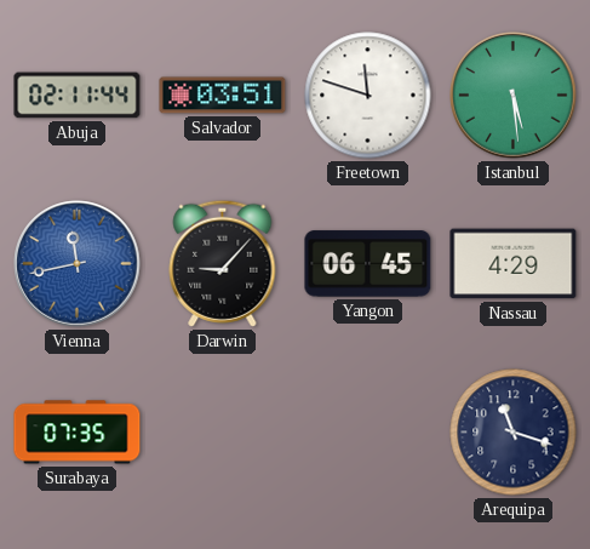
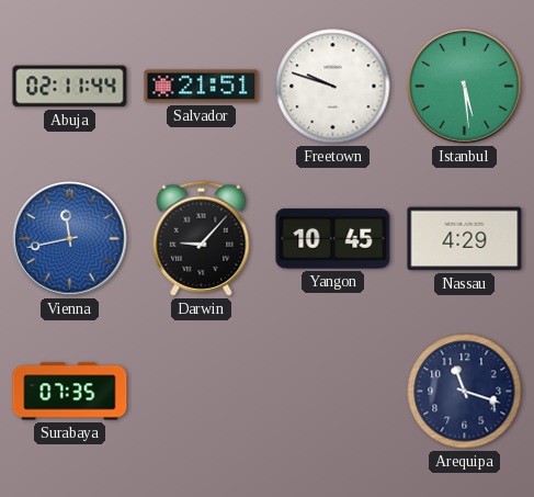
Salvador: 03:51 -> 21:51
Freetown: 11:48 -> 9:48
Yangon: 06:45 -> 10:45
